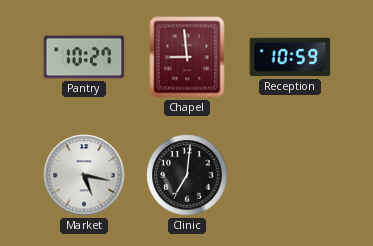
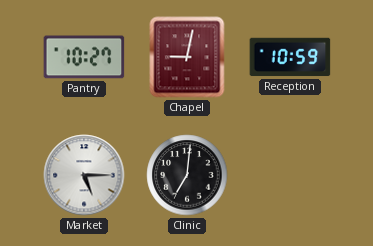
Chapel: 8:59 -> 9:02
Market: 5:17 -> 5:15
